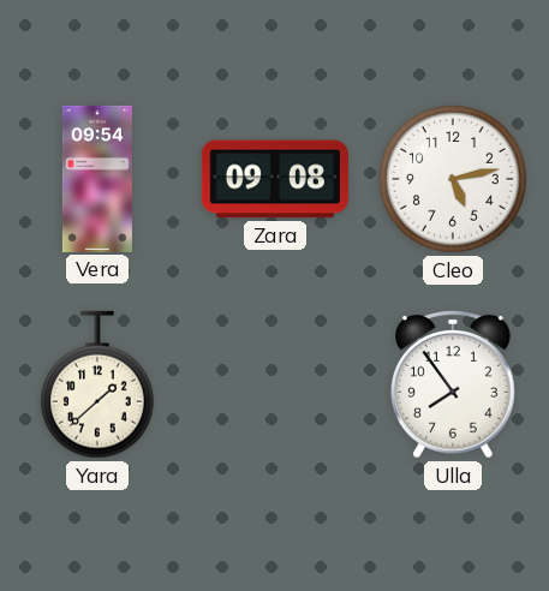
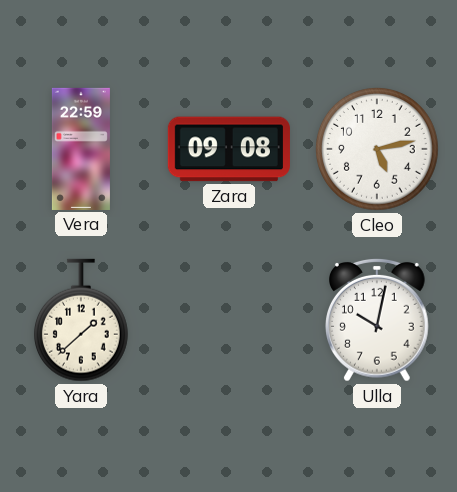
Vera: 09:54 -> 22:59
Ulla: 7:54 -> 10:02
